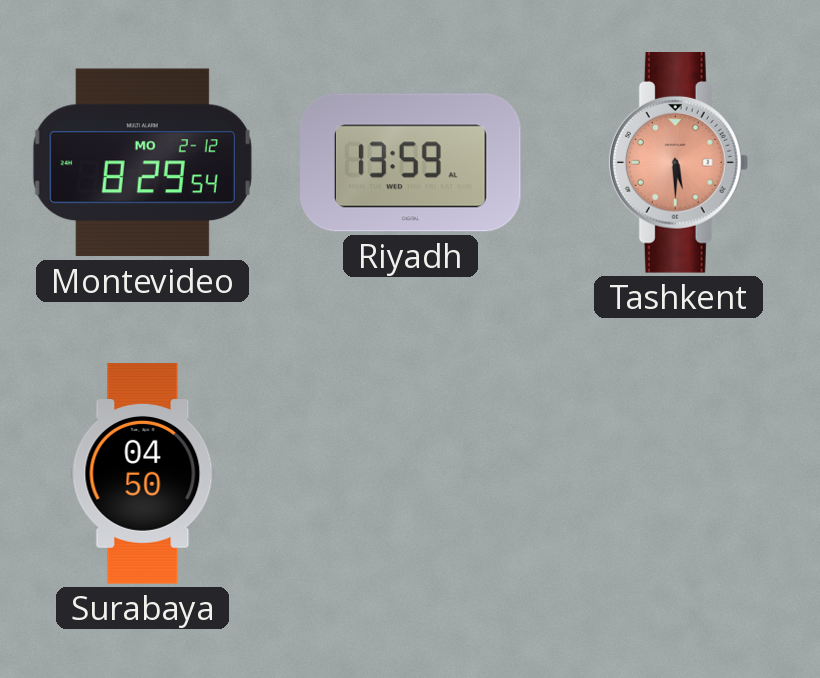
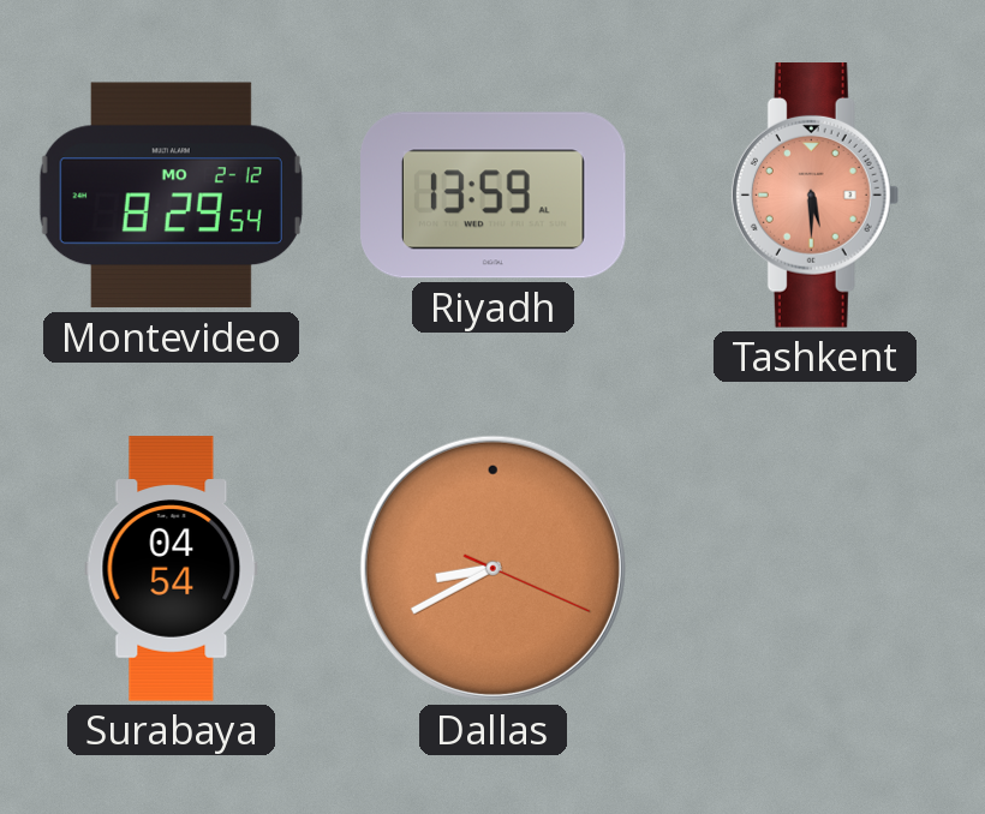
Surabaya: 04:50 -> 04:54
Dallas: none -> 8:40
